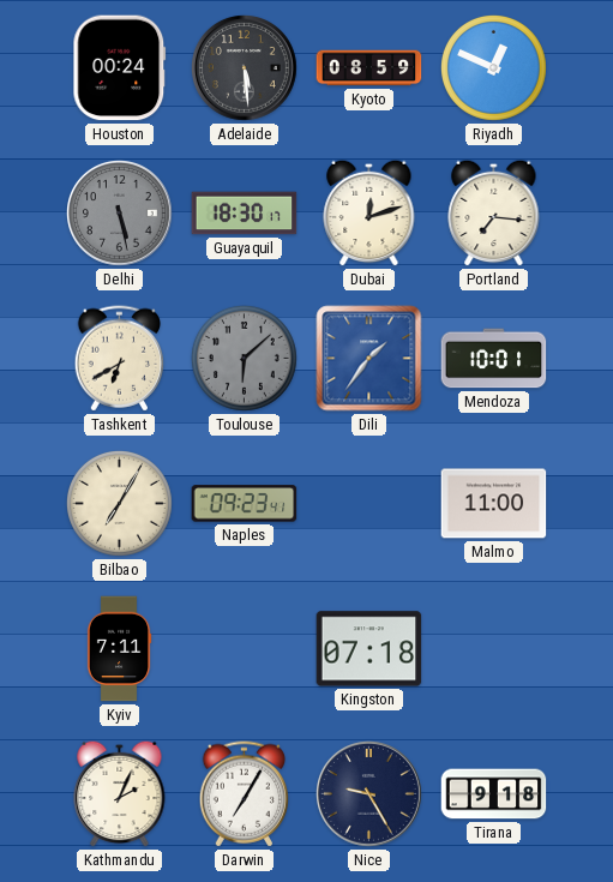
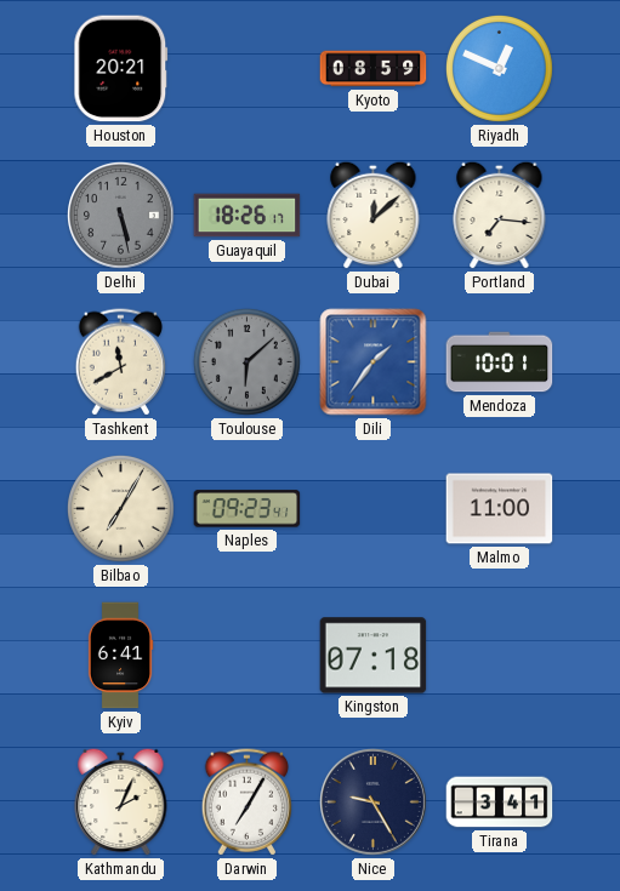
Houston: 00:24 -> 20:21
Adelaide: 5:29 -> none
Guayaquil: 18:30 -> 18:26
Dubai: 12:12 -> 12:08
Tashkent: 6:40 -> 11:40
Kyiv: 7:11 -> 6:41
Tirana: 9:18 -> 3:41
